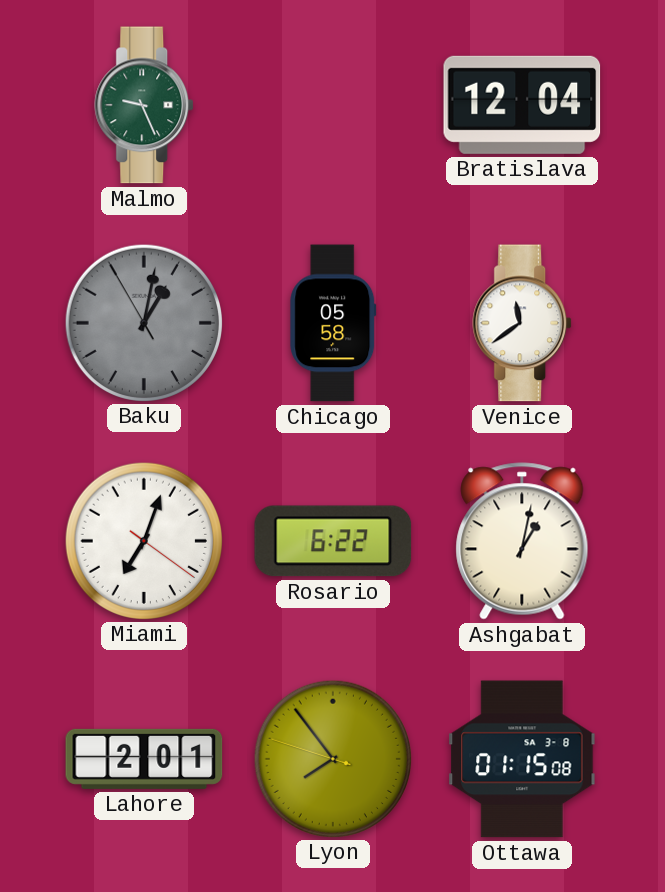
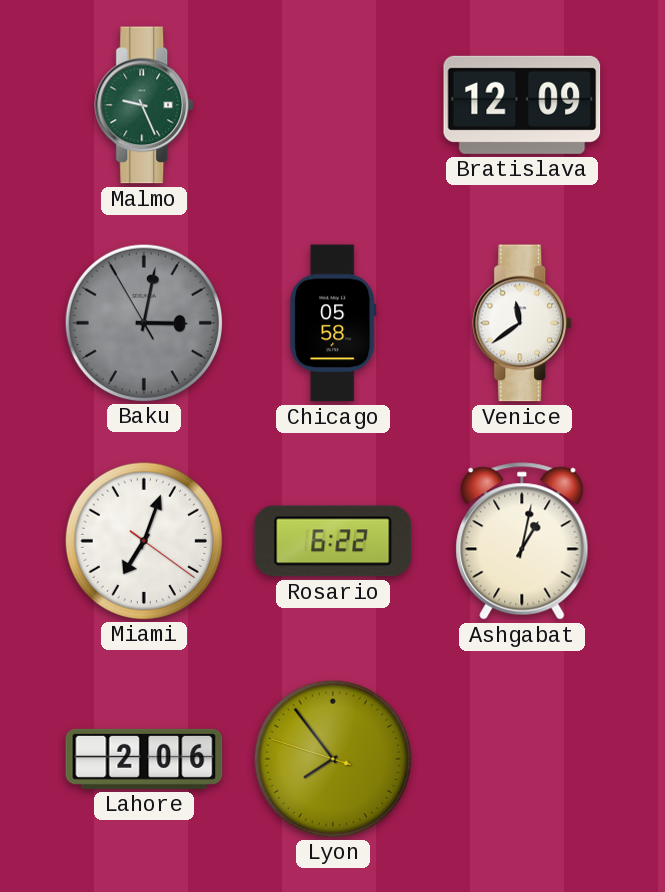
Bratislava: 12:04 -> 12:09
Baku: 1:01 -> 3:01
Lahore: 2:01 -> 2:06
Ottawa: 01:15 -> none
